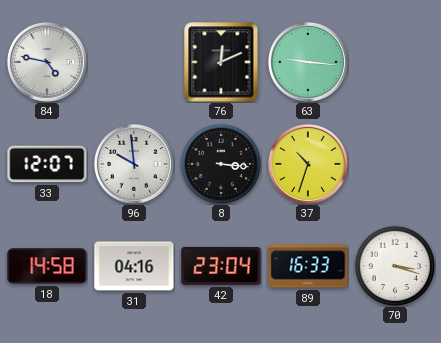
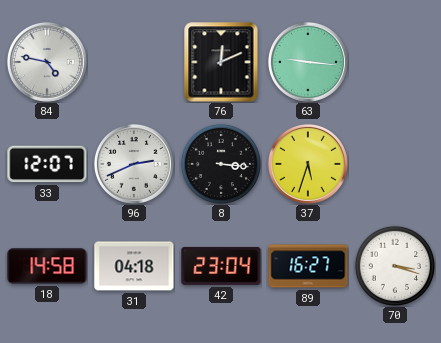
96: 9:59 -> 2:41
37: 10:33 -> 5:33
31: 04:16 -> 04:18
89: 16:33 -> 16:27
